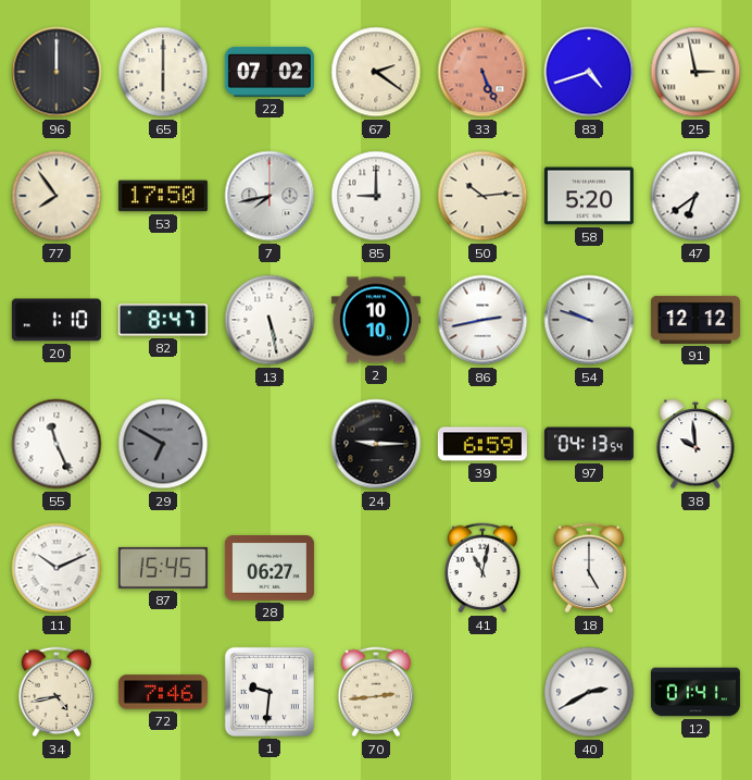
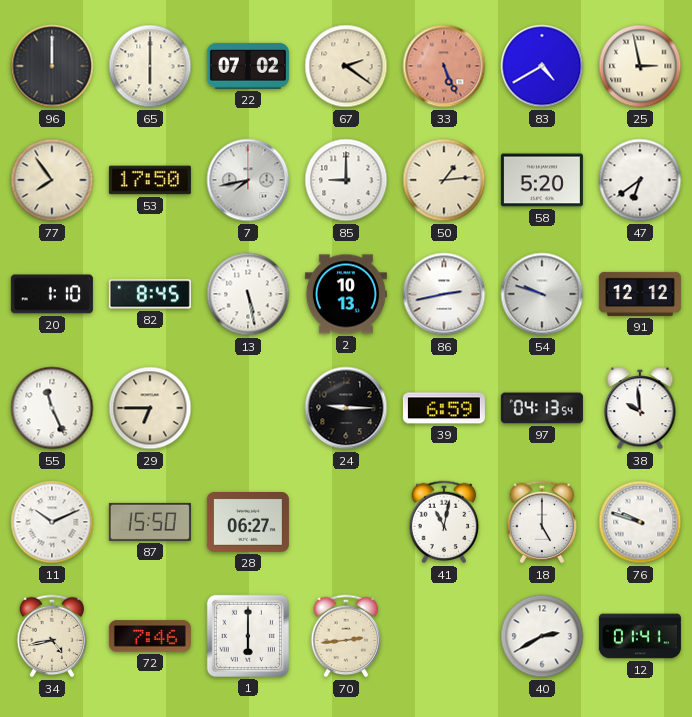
83: 4:42 -> 4:40
50: 10:14 -> 1:14
82: 8:47 -> 8:45
2: 10:10 -> 10:13
29: 6:50 -> 6:45
29 dial: grey -> cream
87: 15:45 -> 15:50
76: none -> 9:48
1: 9:31 -> 6:00
